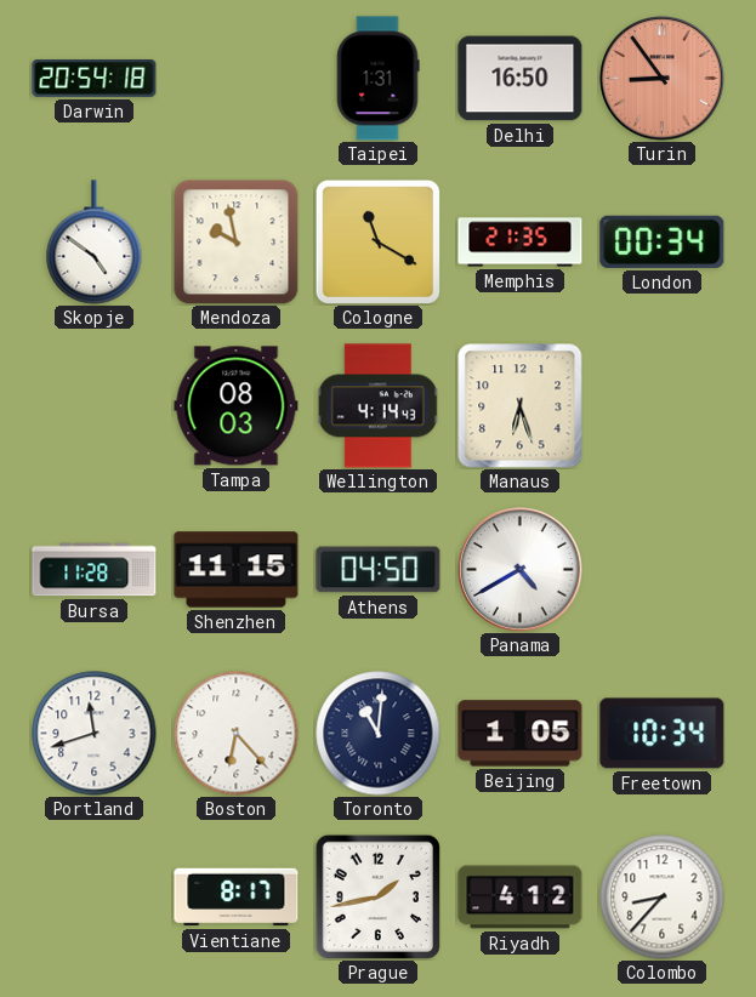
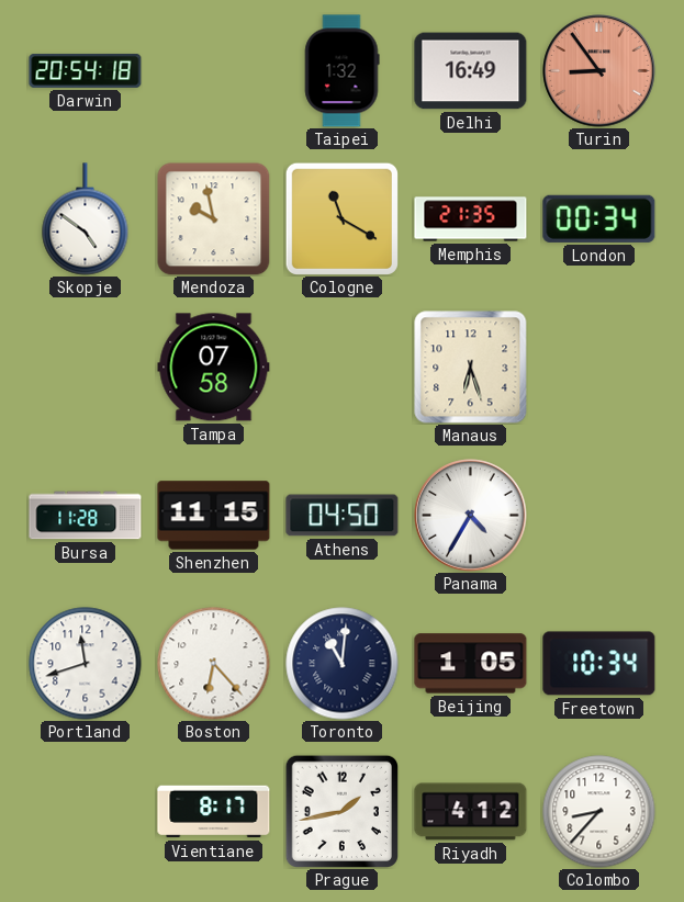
Taipei: 1:31 -> 1:32
Delhi: 16:50 -> 16:49
Tampa: 08:03 -> 07:58
Wellington: 4:14 -> none
Panama: 4:40 -> 4:35
